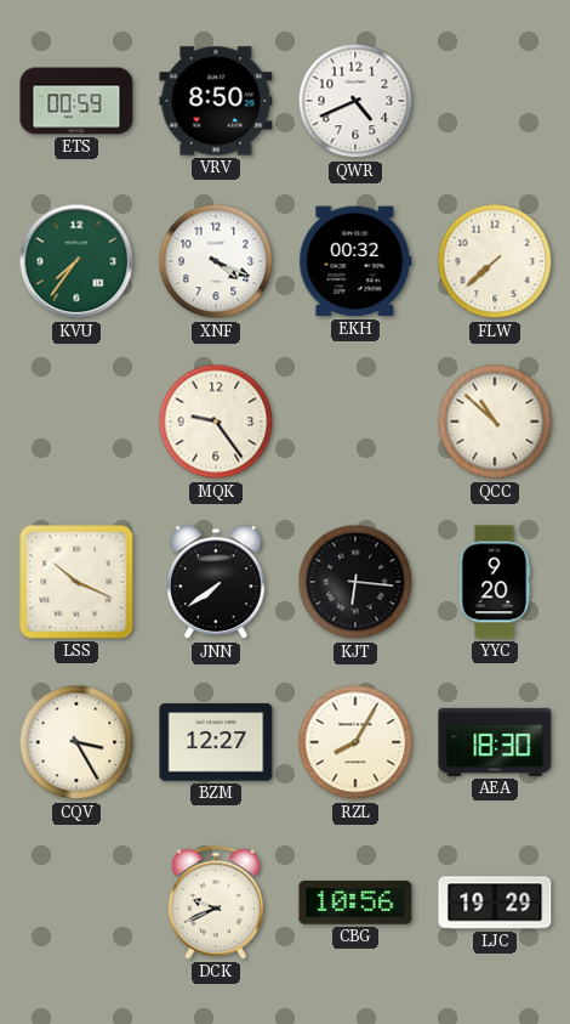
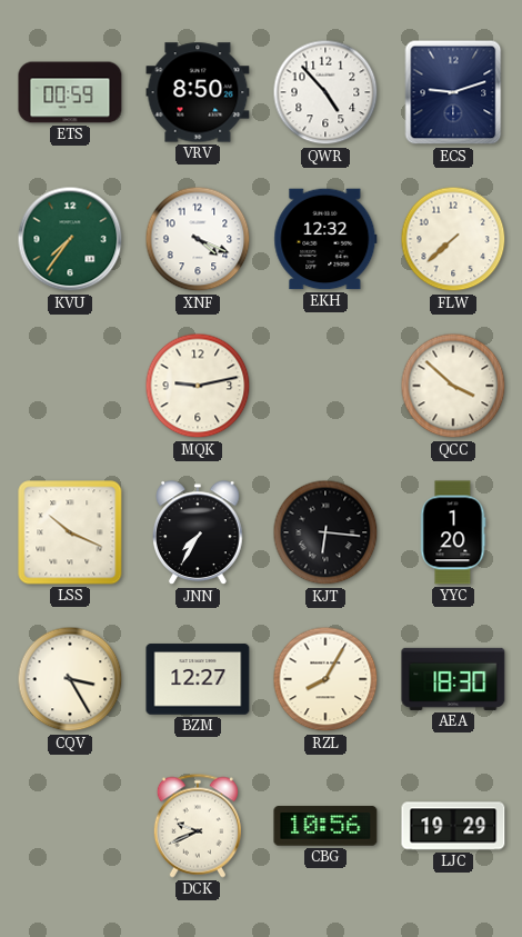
QWR: 4:41 -> 4:53
ECS: none -> 9:12
EKH: 00:32 -> 12:32
MQK: 9:24 -> 9:13
QCC: 10:52 -> 3:52
JNN: 7:39 -> 7:35
YYC: 9:20 -> 1:20
